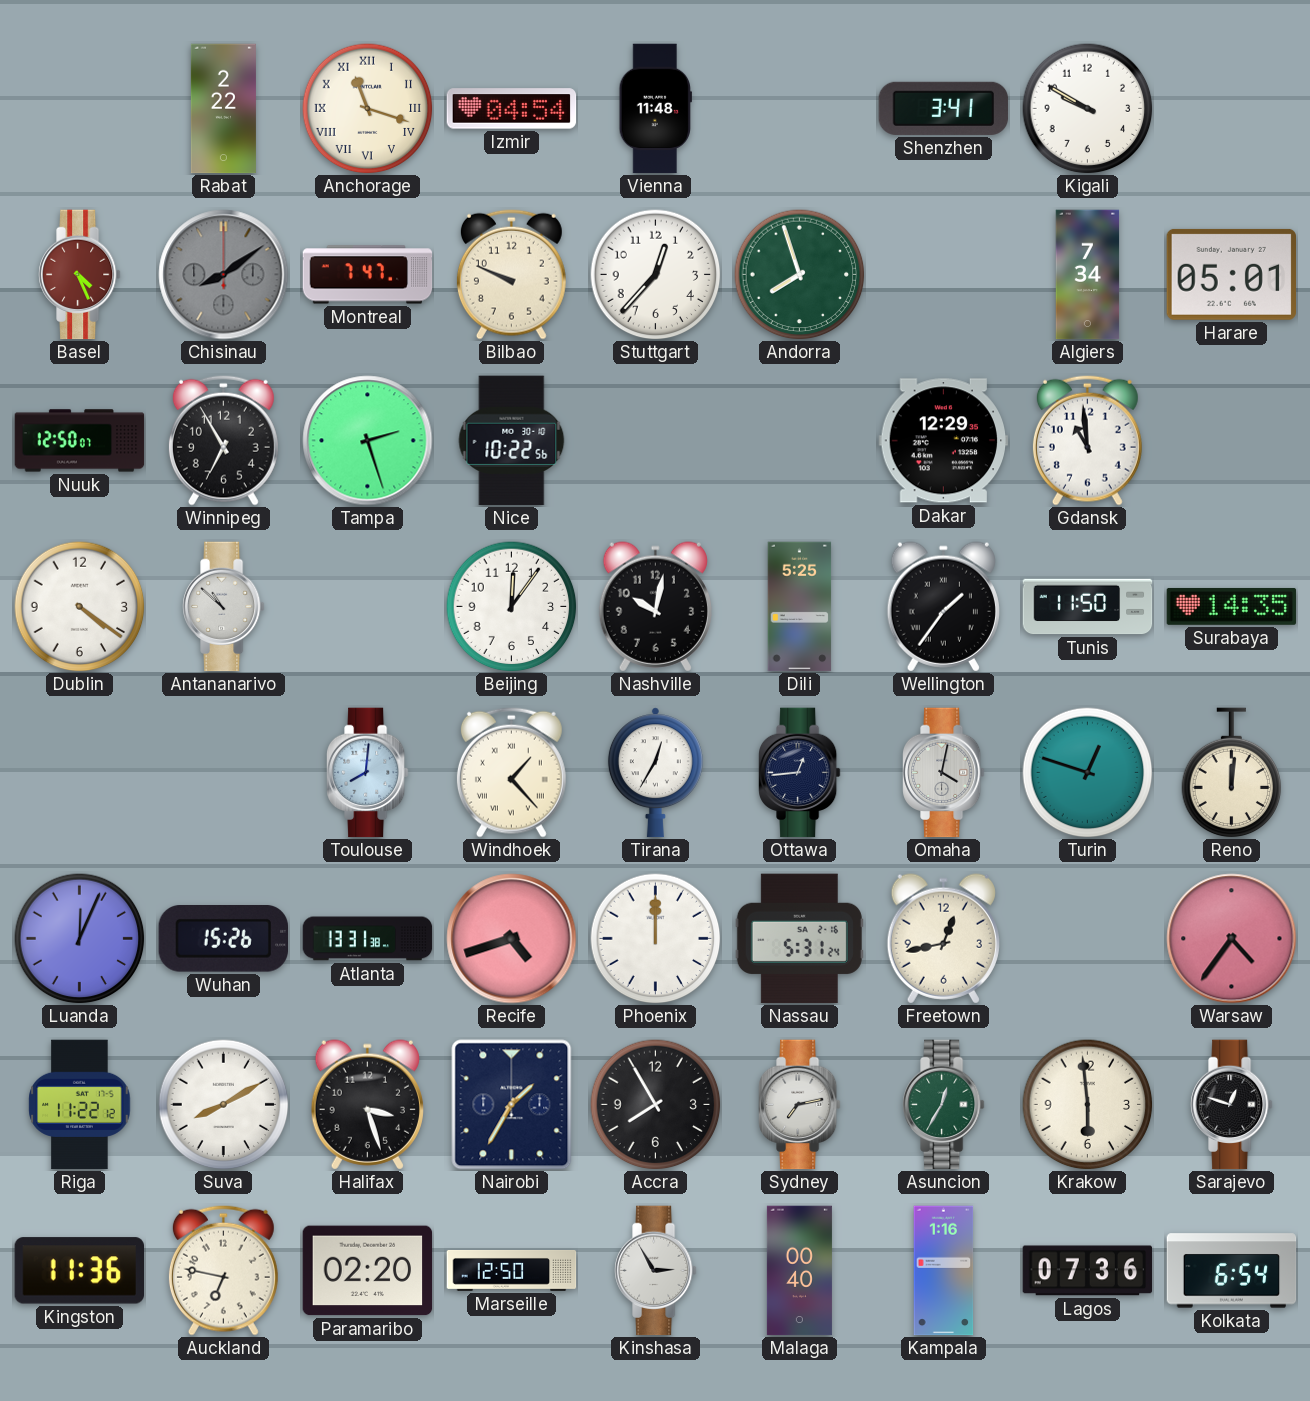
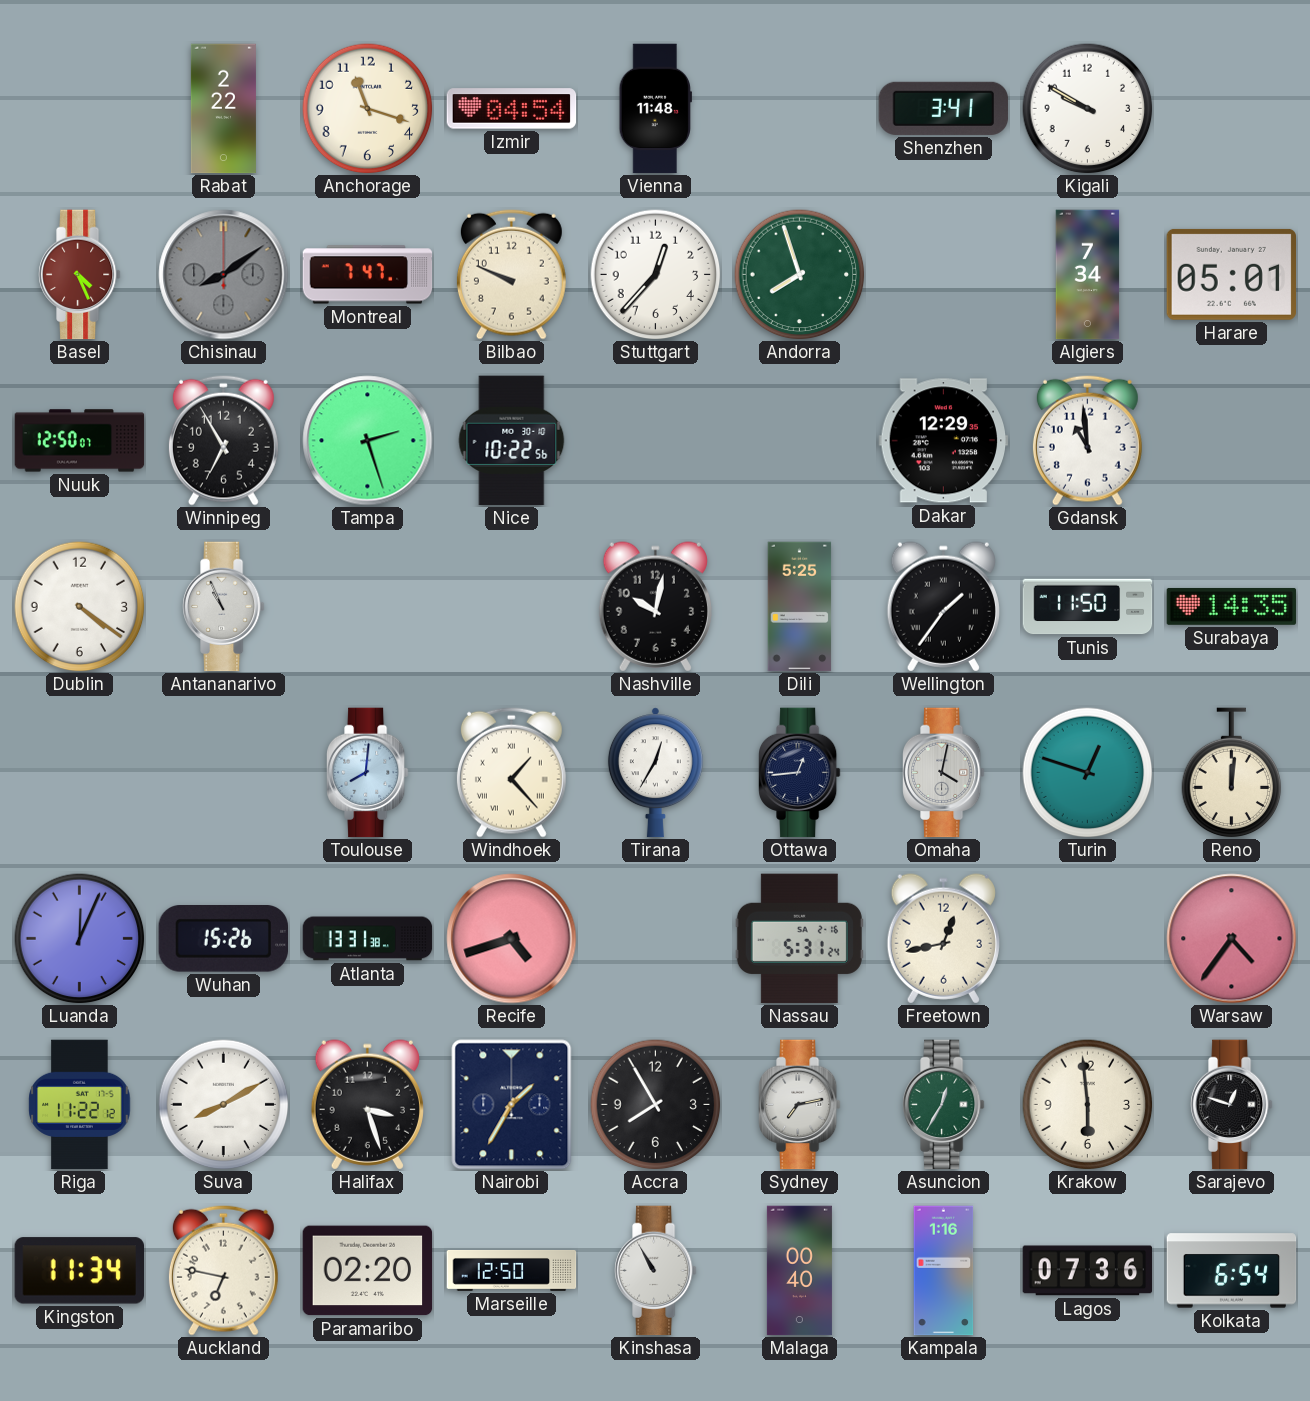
Anchorage numerals: Roman -> Arabic
Antananarivo: 10:52 -> 10:56
Beijing: 12:06 -> none
Phoenix: 12:00 -> none
Kingston: 11:36 -> 11:34
Kinshasa: 2:55 -> 10:55
